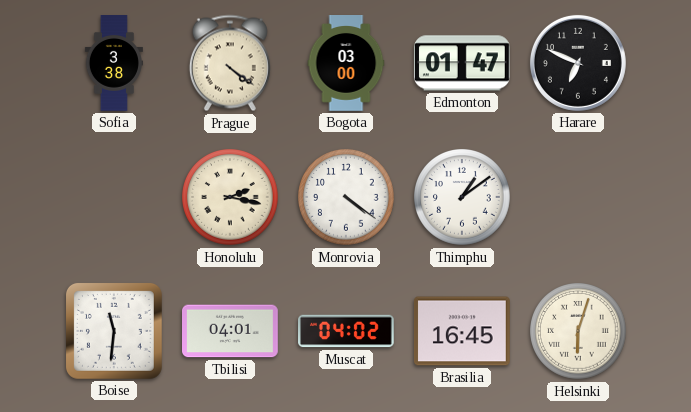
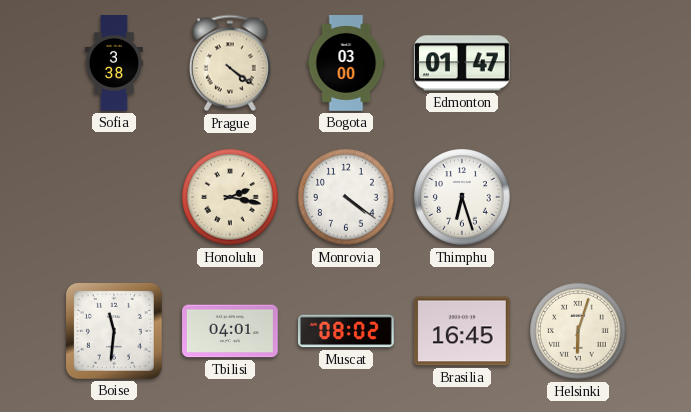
Harare: 6:49 -> none
Thimphu: 1:09 -> 6:27
Muscat: 04:02 -> 08:02
